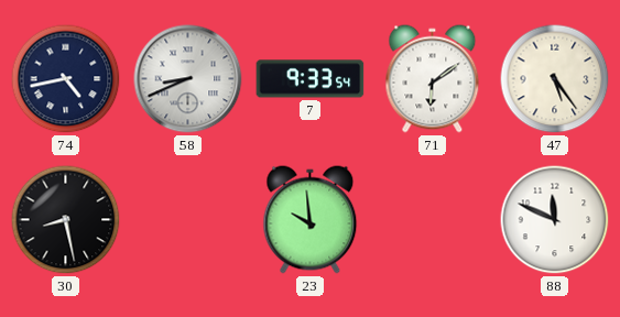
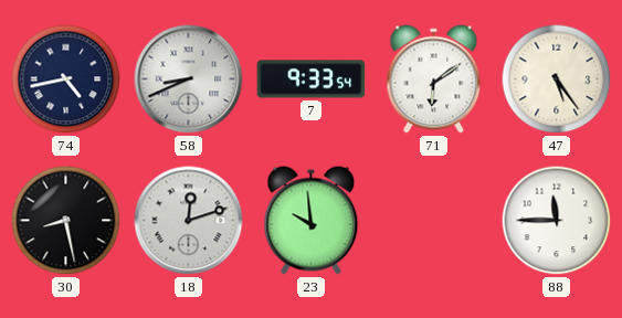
18: none -> 12:12
88: 11:49 -> 11:45
